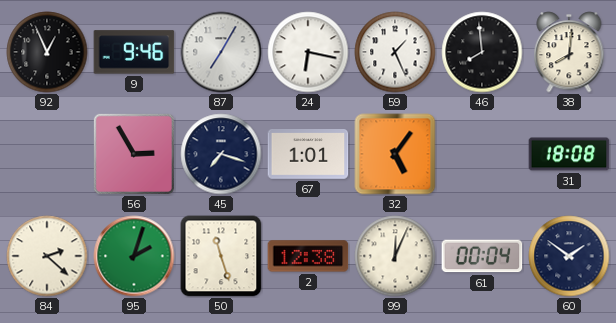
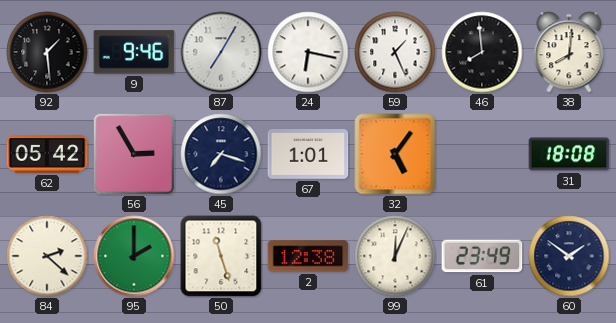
92: 12:56 -> 1:29
62: none -> 05:42
95: 2:03 -> 2:00
61: 00:04 -> 23:49
